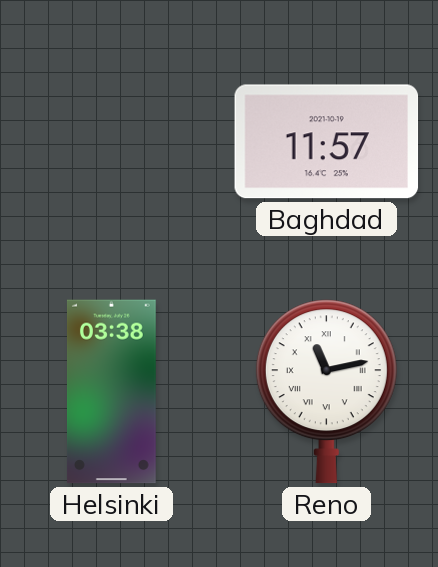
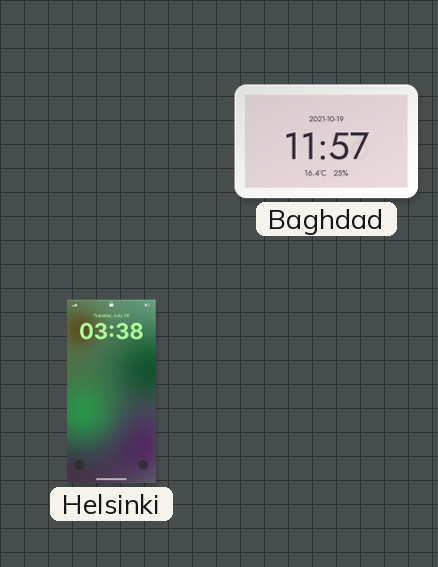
Reno: 11:13 -> none
